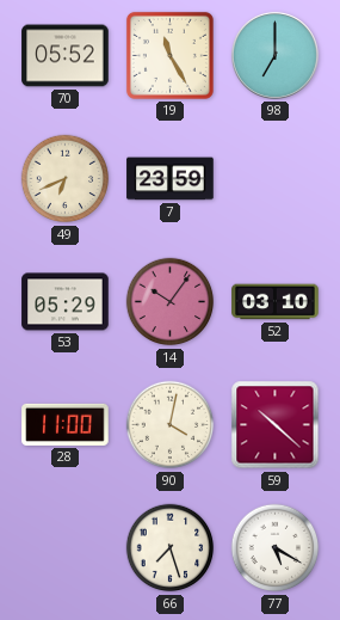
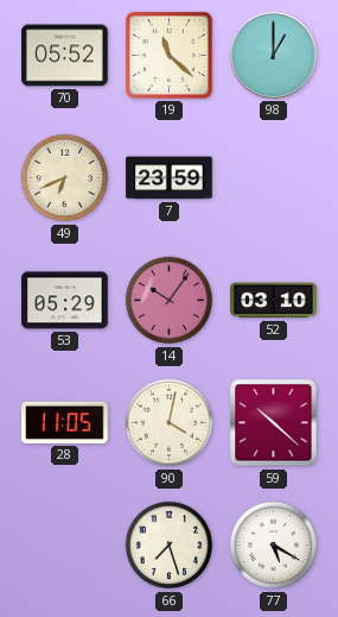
19: 11:25 -> 11:22
98: 7:00 -> 1:00
28: 11:00 -> 11:05
